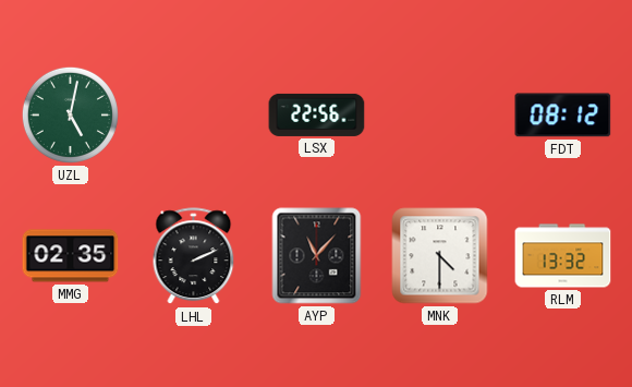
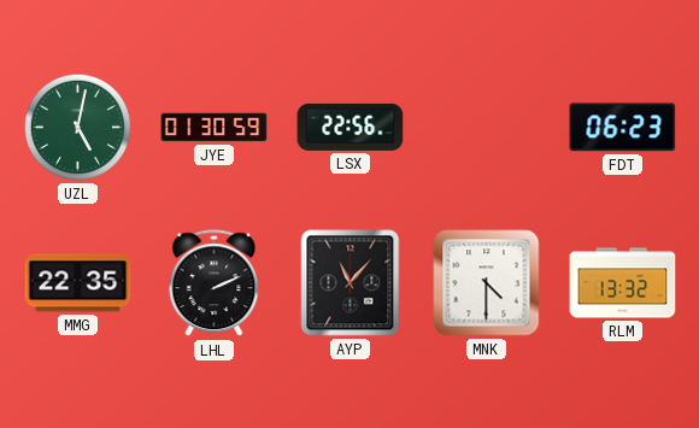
JYE: none -> 01:30
FDT: 08:12 -> 06:23
MMG: 02:35 -> 22:35
